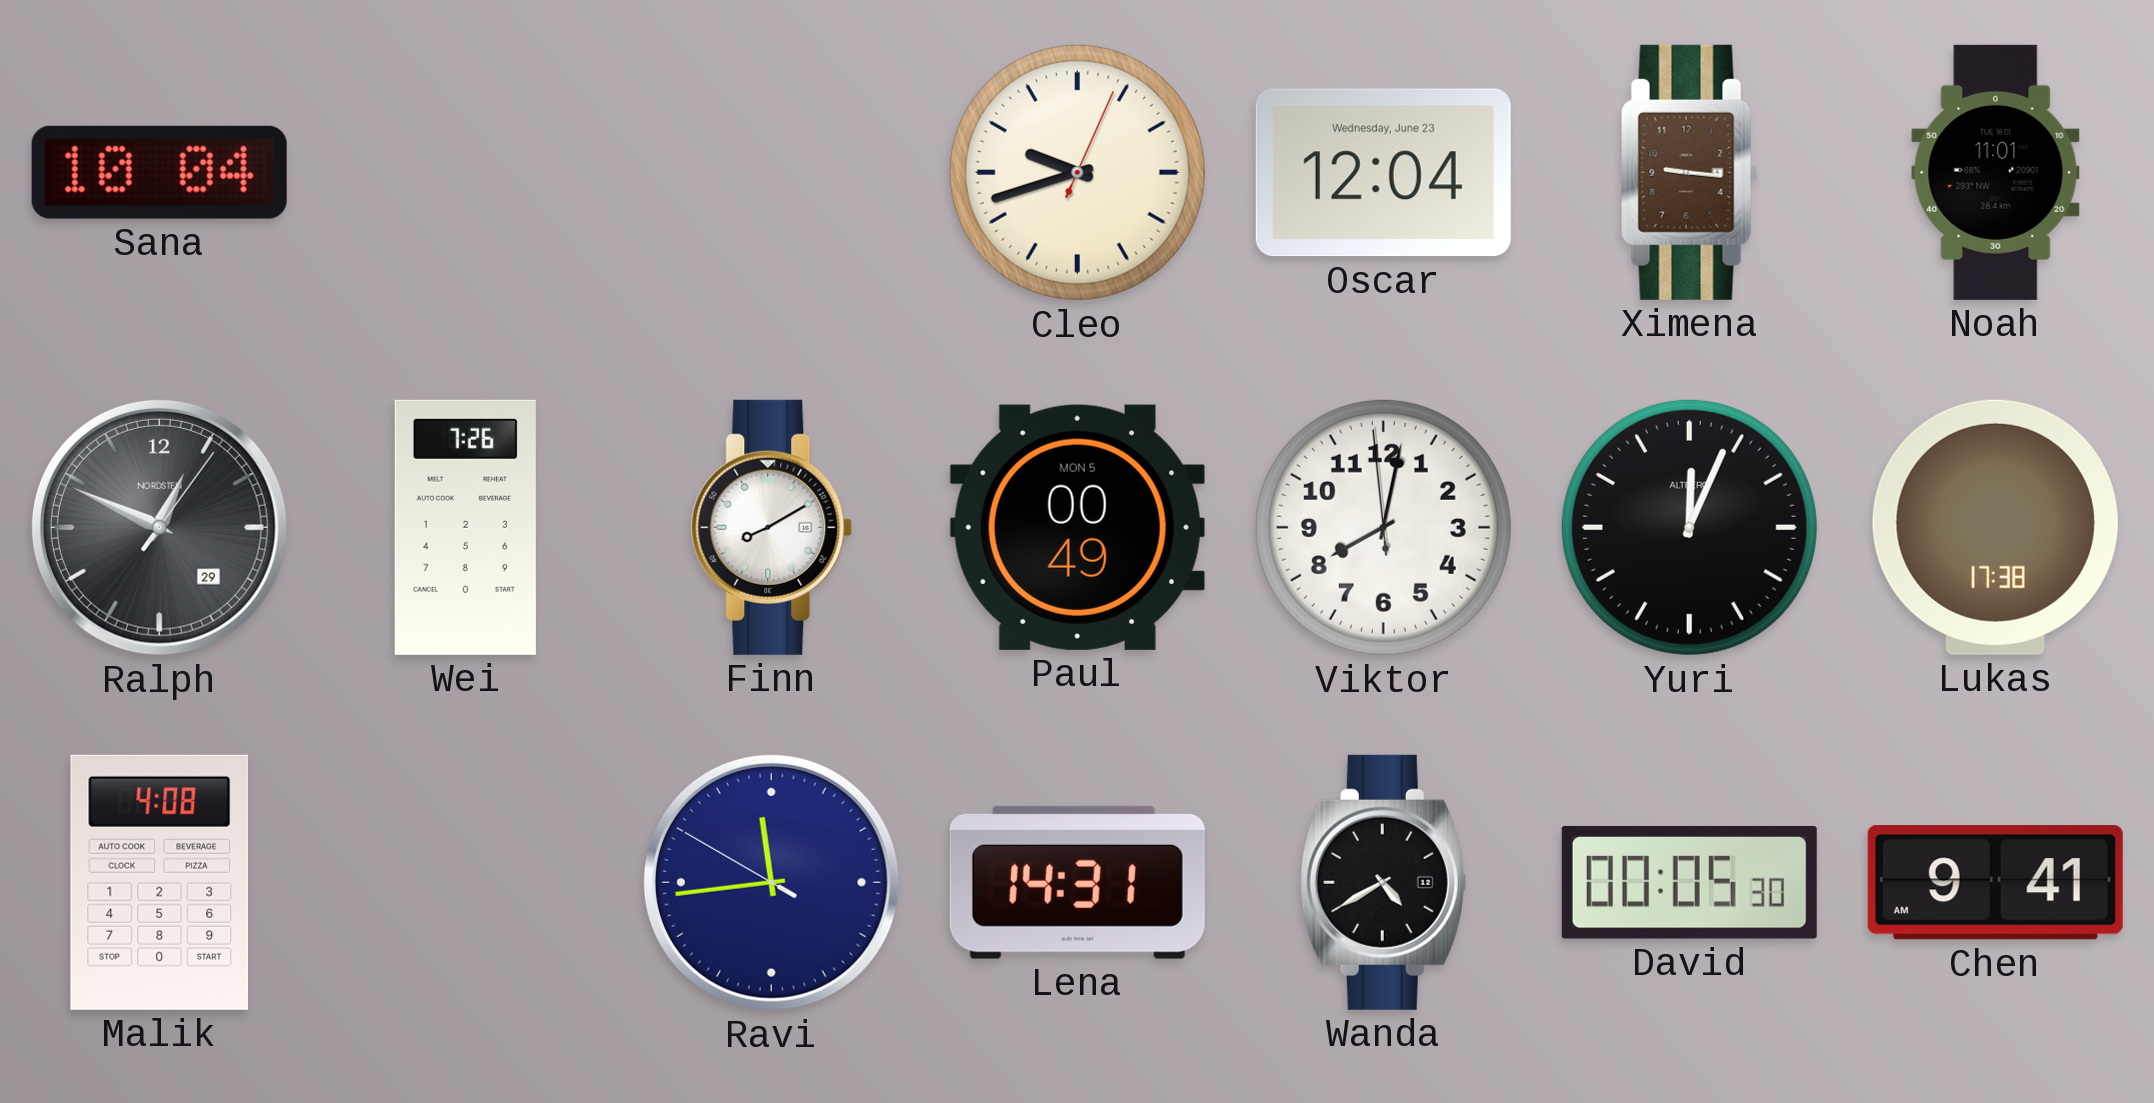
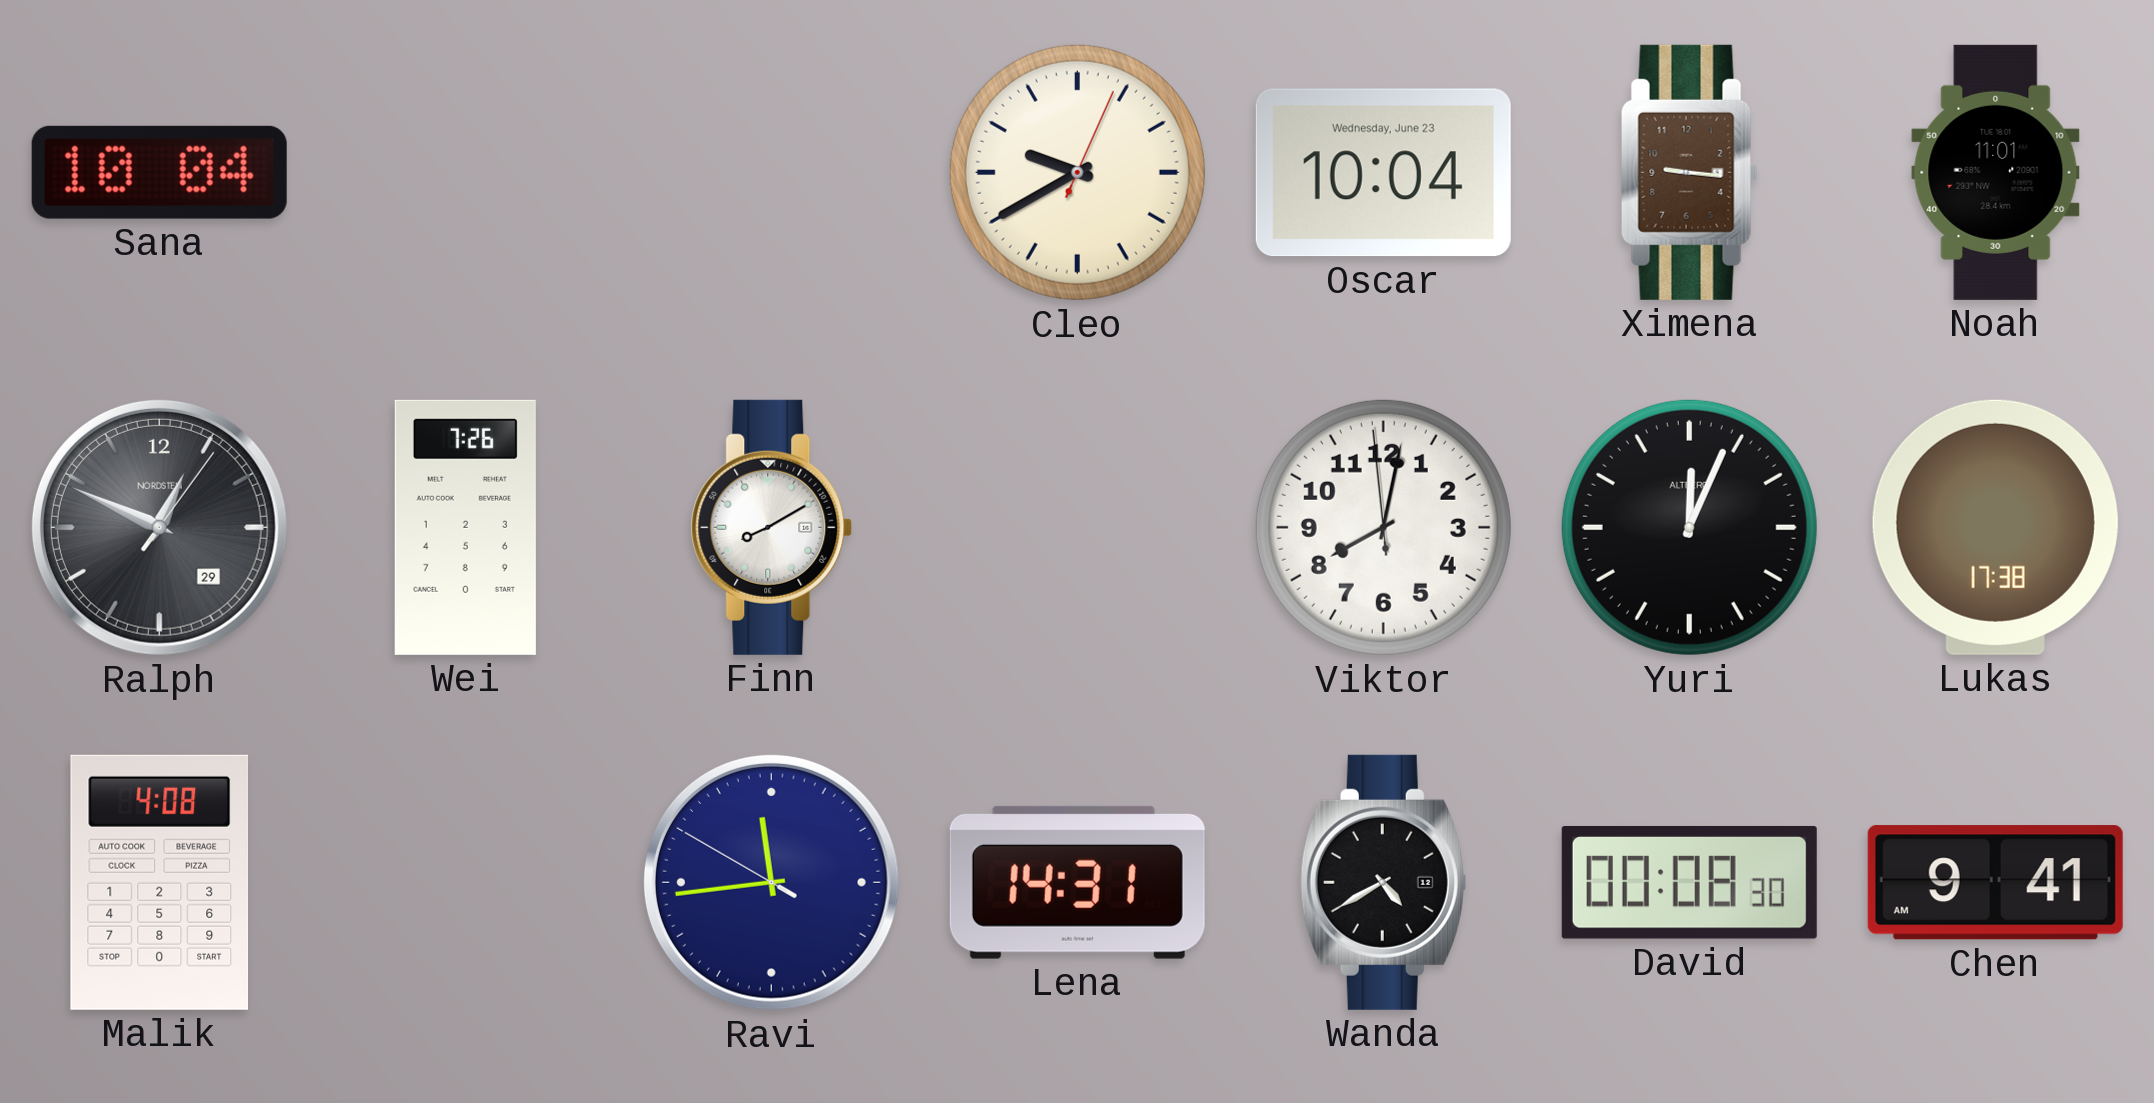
Cleo: 9:42 -> 9:40
Oscar: 12:04 -> 10:04
Paul: 00:49 -> none
David: 00:05 -> 00:08
